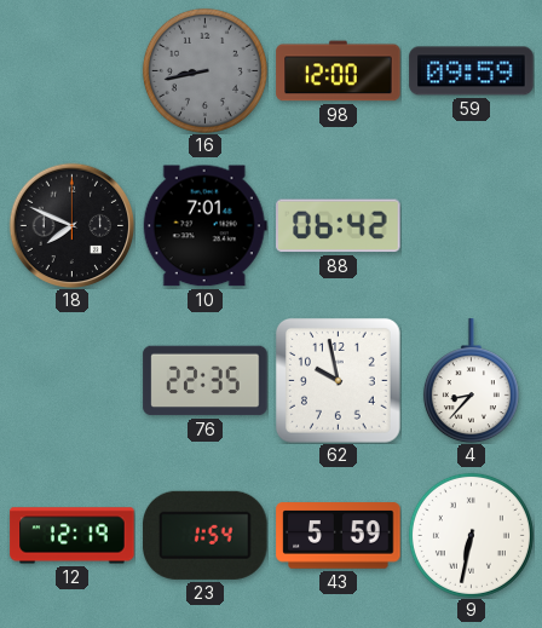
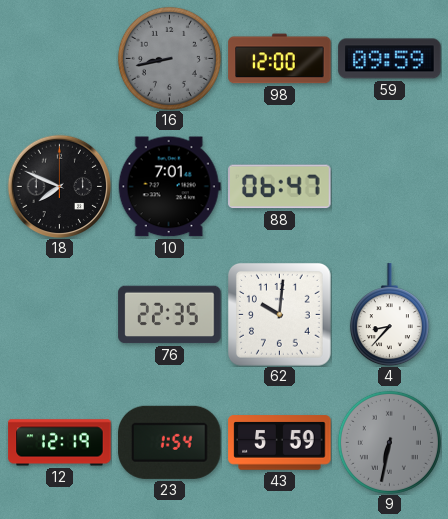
88: 06:42 -> 06:47
62: 9:58 -> 10:01
9 dial: white -> grey
